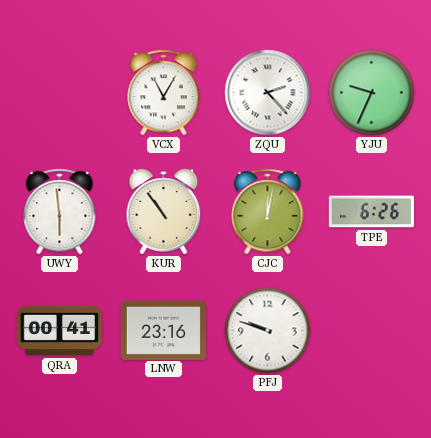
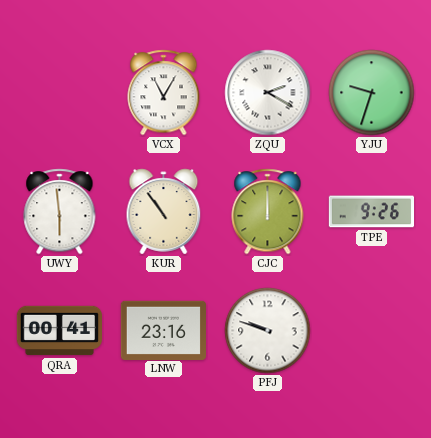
ZQU: 2:23 -> 2:20
YJU: 9:34 -> 9:33
CJC: 12:02 -> 12:00
TPE: 6:26 -> 9:26
